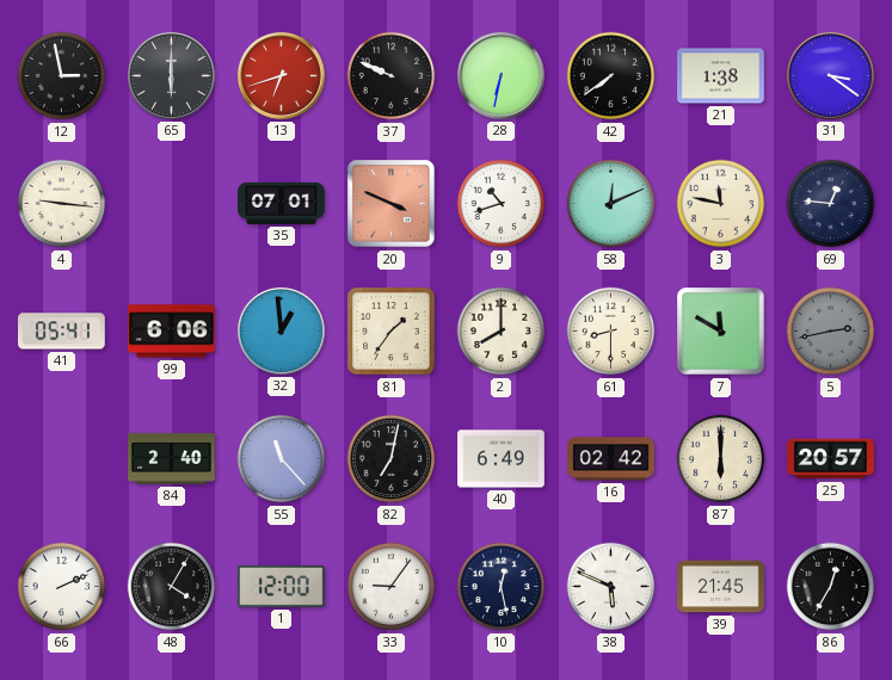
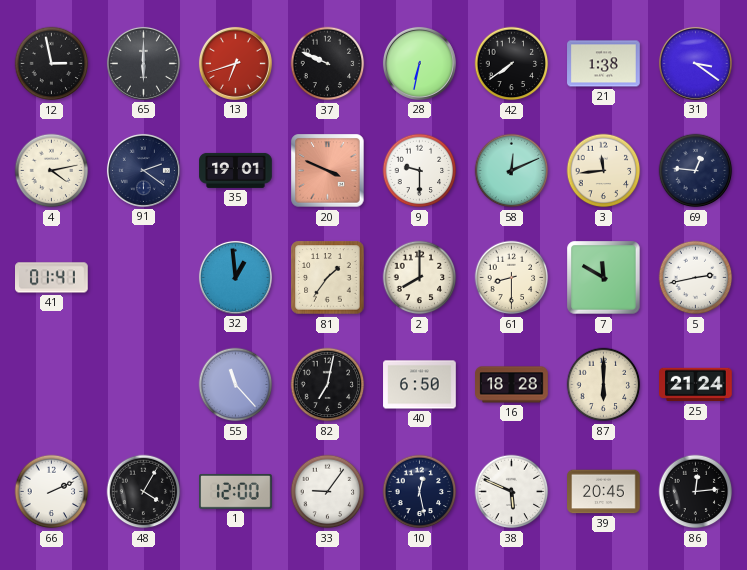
4: 9:16 -> 4:13
91: none -> 2:21
35: 07:01 -> 19:01
9: 10:42 -> 9:30
3: 11:47 -> 11:44
41: 05:41 -> 01:41
99: 6:06 -> none
5 dial: grey -> white
84: 2:40 -> none
40: 6:49 -> 6:50
16: 02:42 -> 18:28
25: 20:57 -> 21:24
39: 21:45 -> 20:45
86: 12:35 -> 12:14
